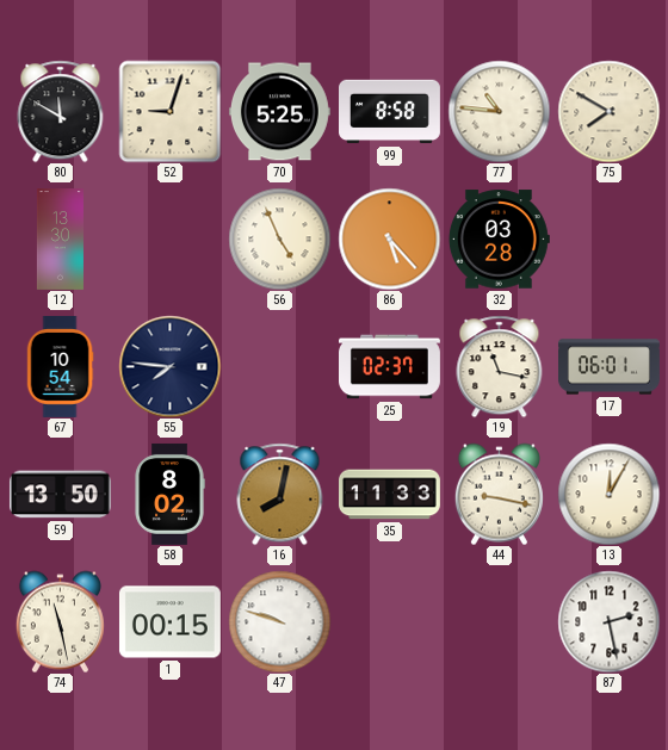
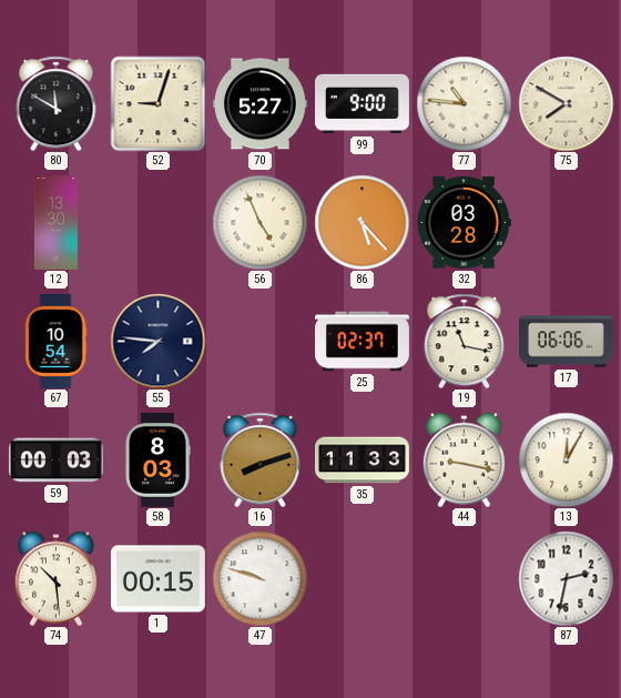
70: 5:25 -> 5:27
99: 8:58 -> 9:00
17: 06:01 -> 06:06
59: 13:50 -> 00:03
58: 8:02 -> 8:03
16: 8:02 -> 8:12
74: 11:28 -> 10:29
87: 2:28 -> 2:32
